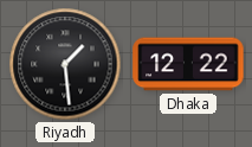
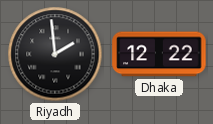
Riyadh: 1:29 -> 1:59
